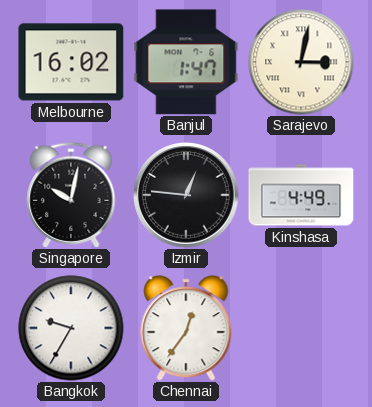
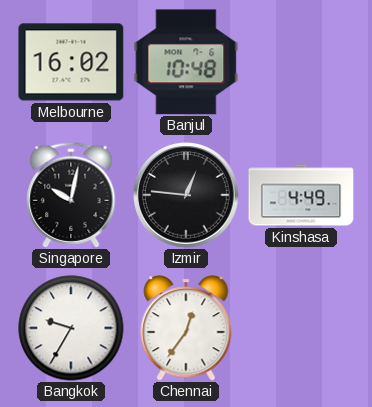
Banjul: 1:47 -> 10:48
Sarajevo: 3:02 -> none
